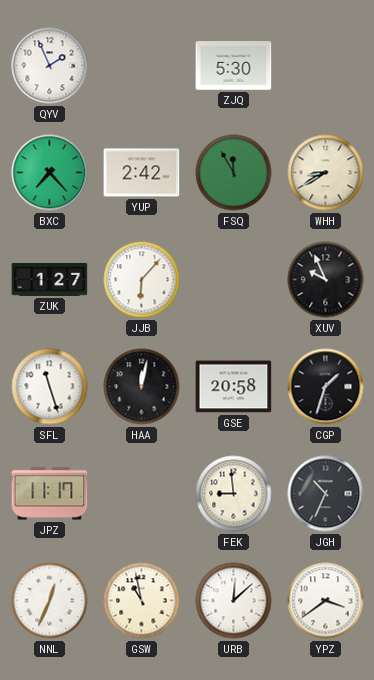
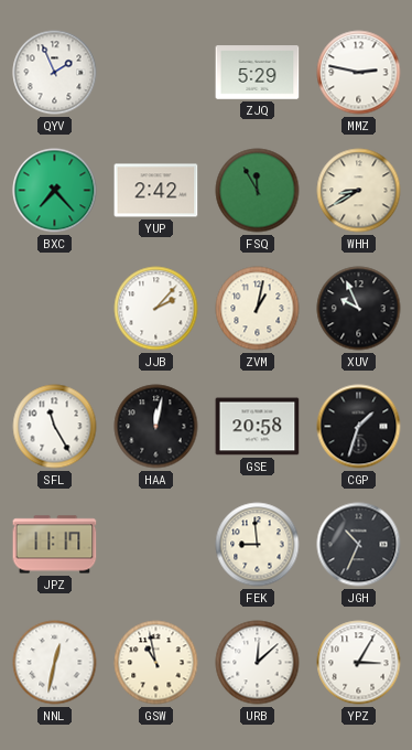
ZJQ: 5:30 -> 5:29
MMZ: none -> 2:47
ZUK: 1:27 -> none
JJB: 6:07 -> 2:07
ZVM: none -> 1:02
SFL: 11:27 -> 11:25
NNL: 12:34 -> 12:32
YPZ: 3:39 -> 3:05
